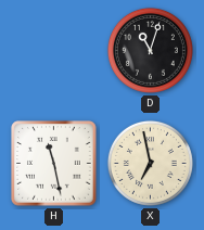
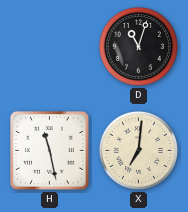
X: 6:58 -> 7:01
